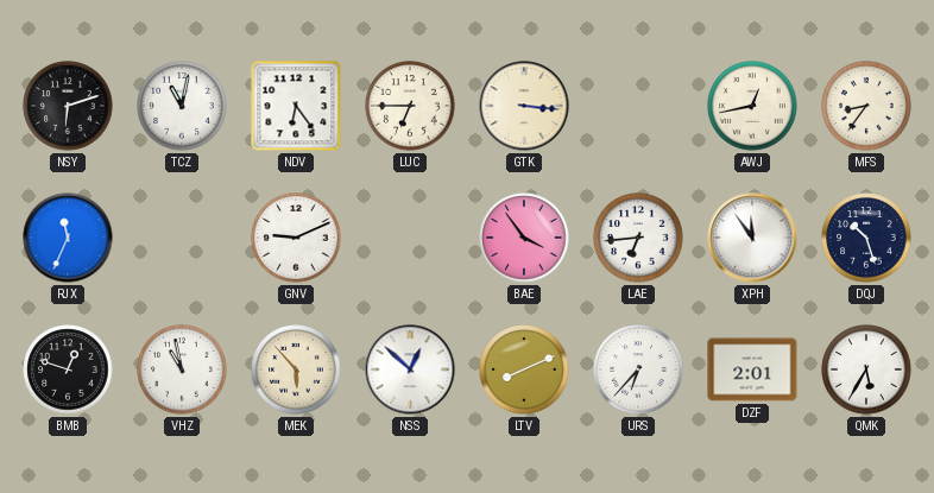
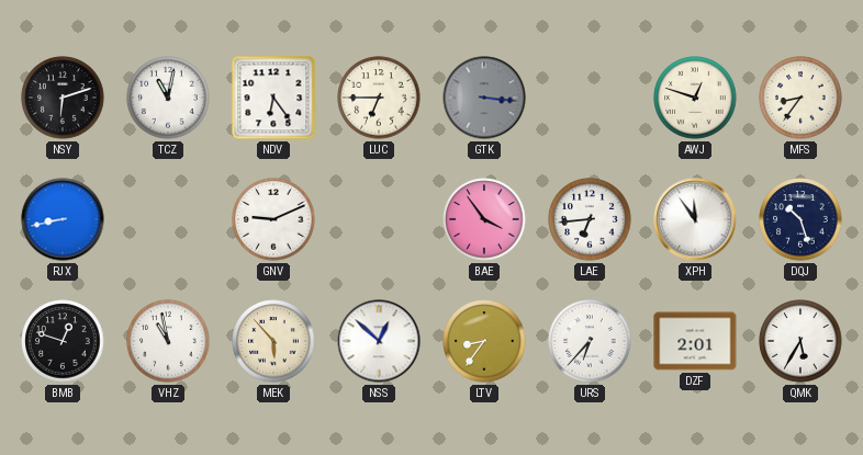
GTK dial: cream -> grey
AWJ: 12:43 -> 12:48
RJX: 11:34 -> 8:43
LTV: 8:11 -> 8:36
